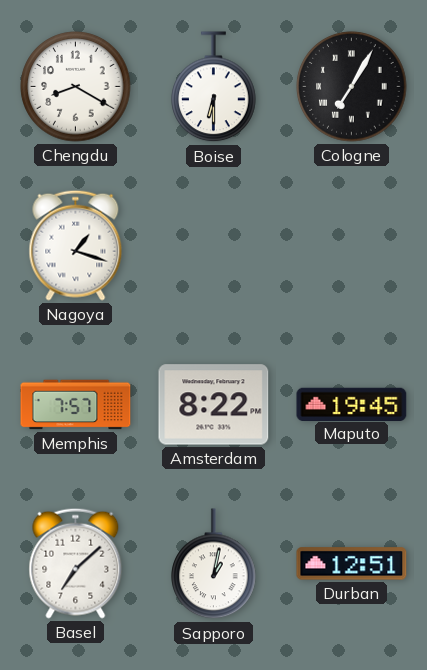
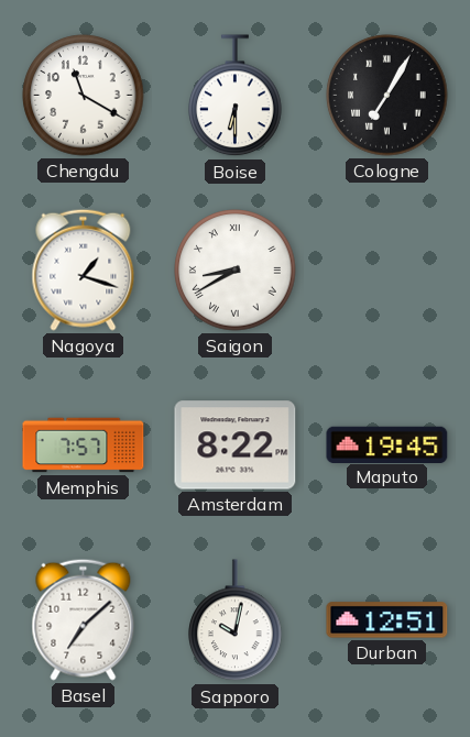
Chengdu: 8:20 -> 11:20
Saigon: none -> 8:40
Sapporo: 1:02 -> 10:02
